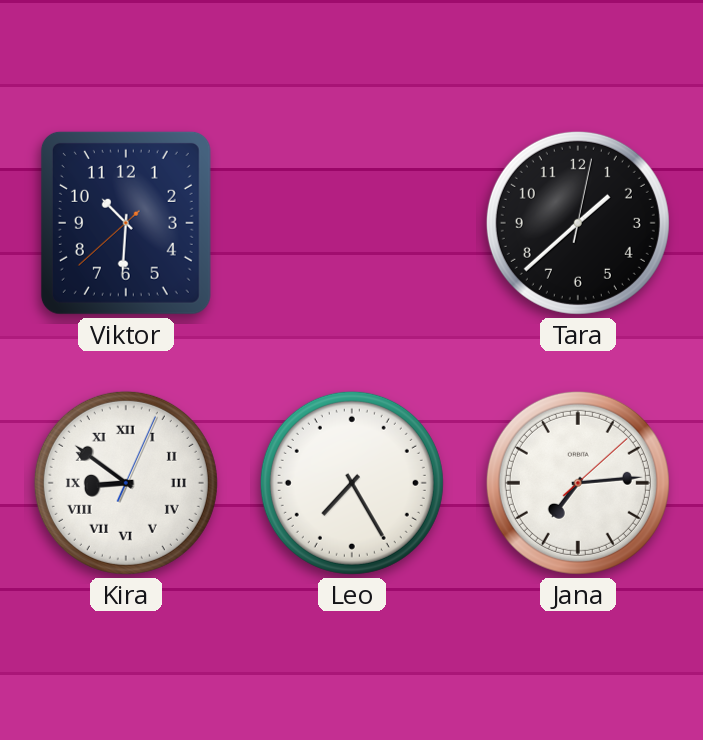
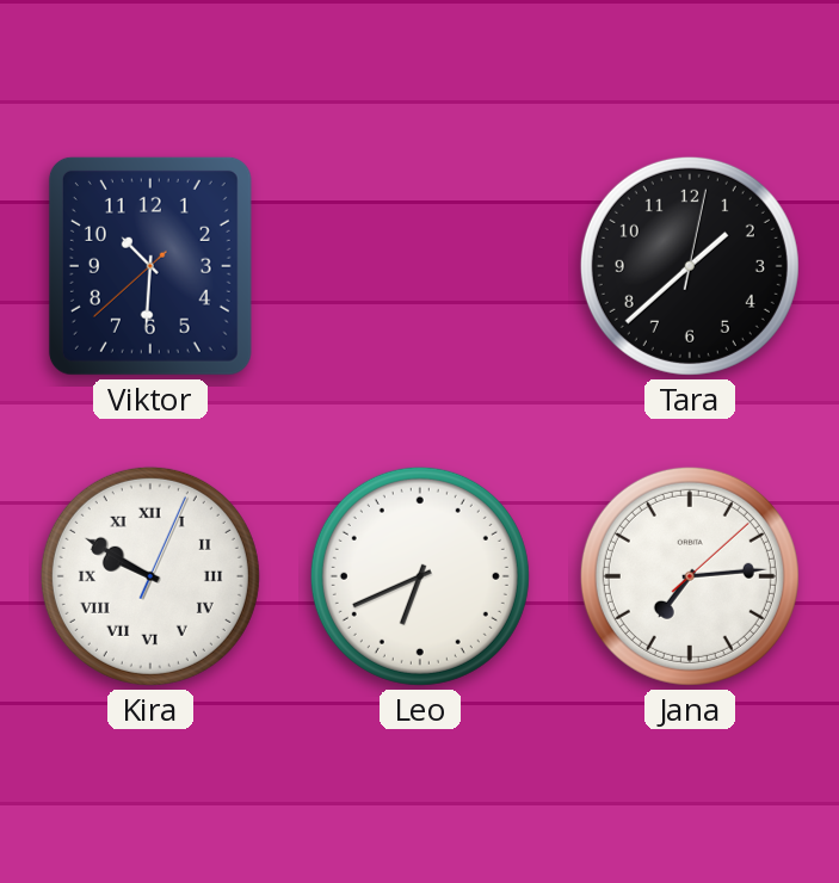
Kira: 8:51 -> 9:50
Leo: 7:25 -> 6:41
